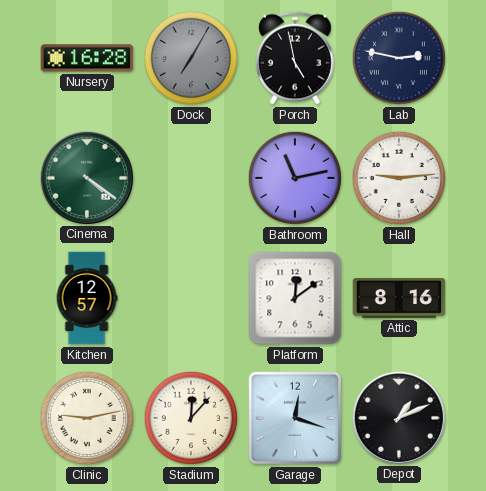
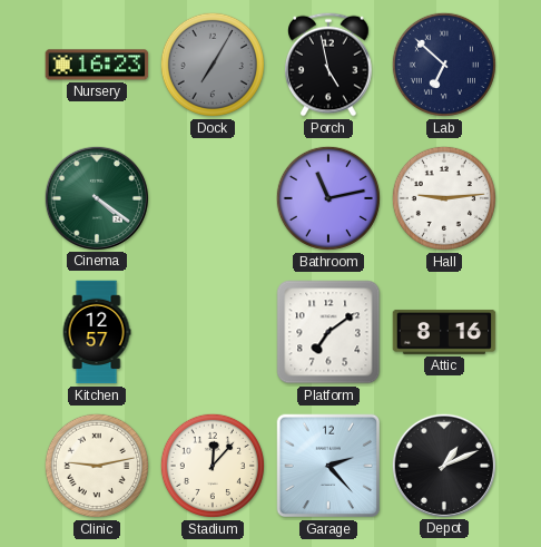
Nursery: 16:28 -> 16:23
Lab: 2:47 -> 6:52
Platform: 12:09 -> 7:09
Garage: 12:18 -> 2:23
